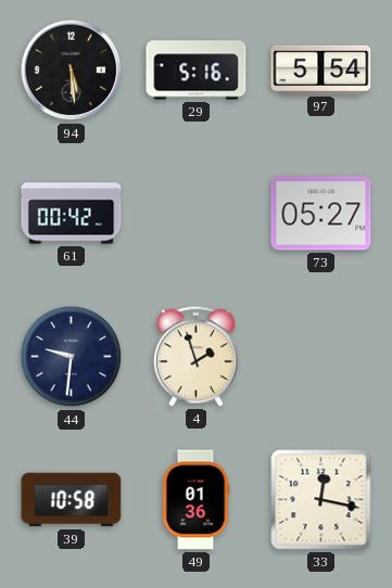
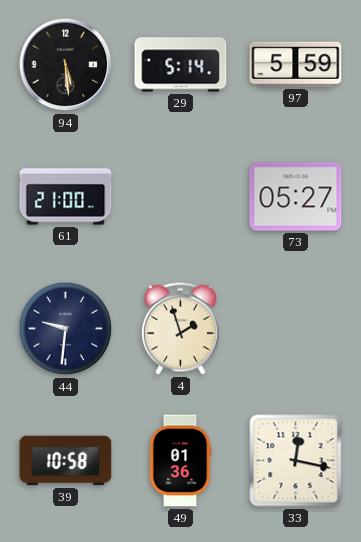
29: 5:16 -> 5:14
97: 5:54 -> 5:59
61: 00:42 -> 21:00
